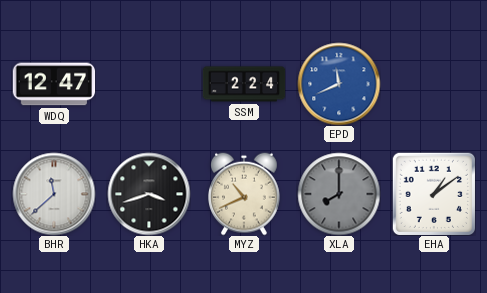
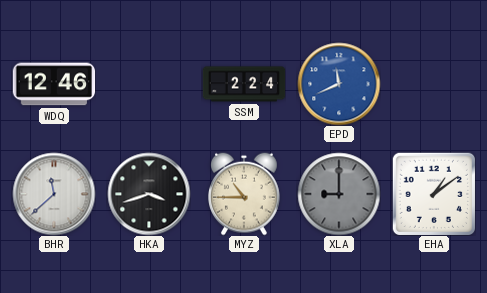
WDQ: 12:47 -> 12:46
MYZ: 10:41 -> 10:45
XLA: 8:00 -> 9:00
